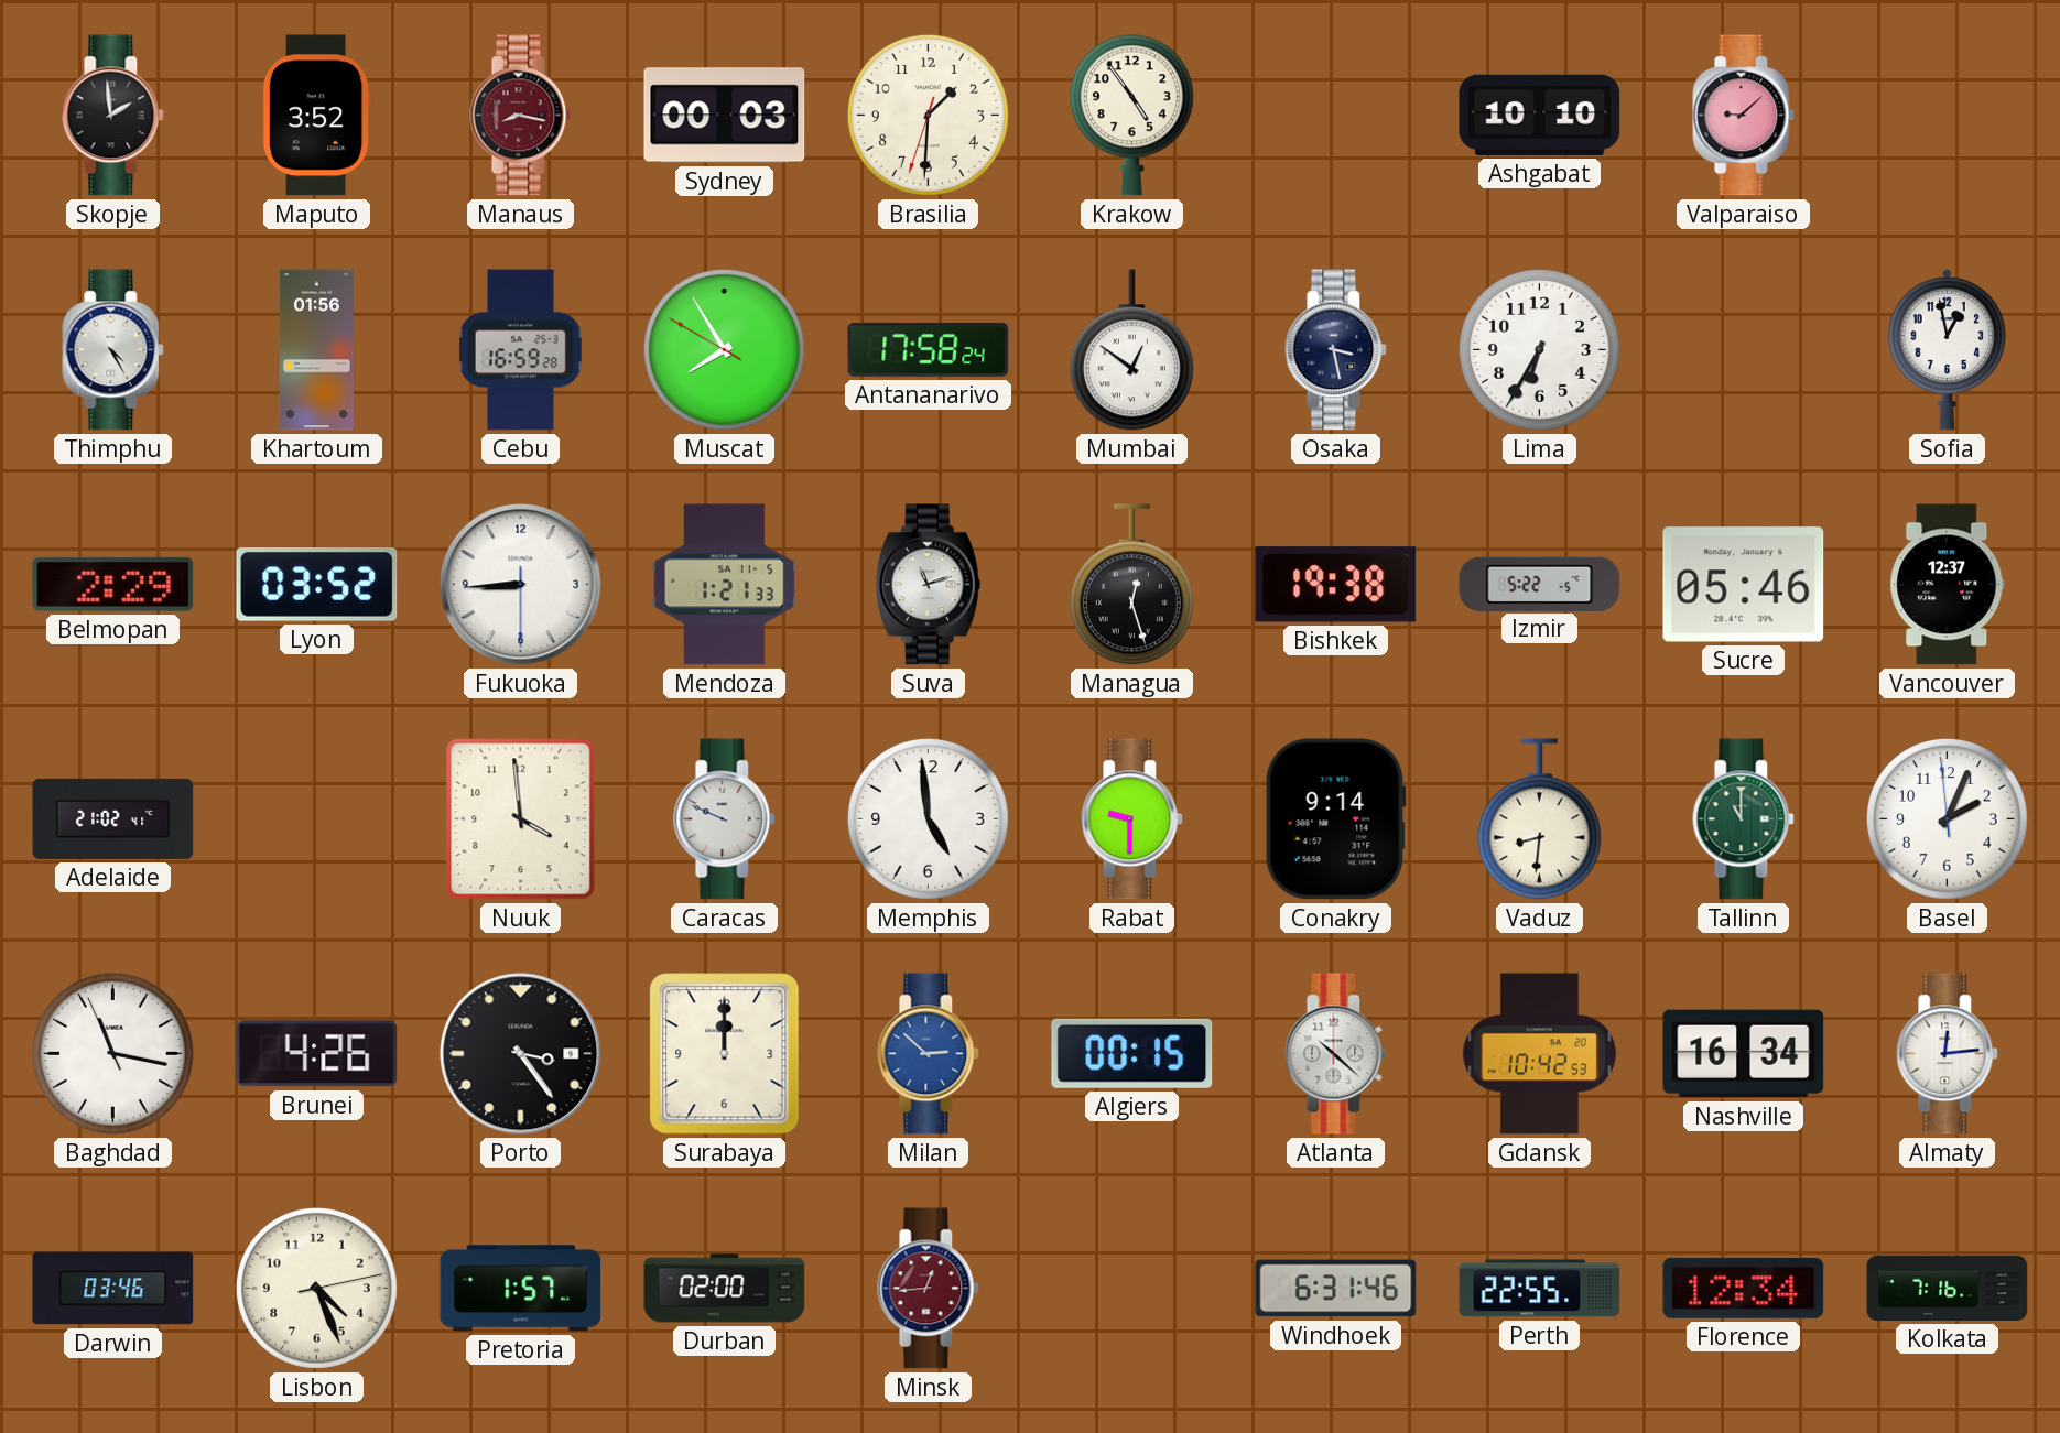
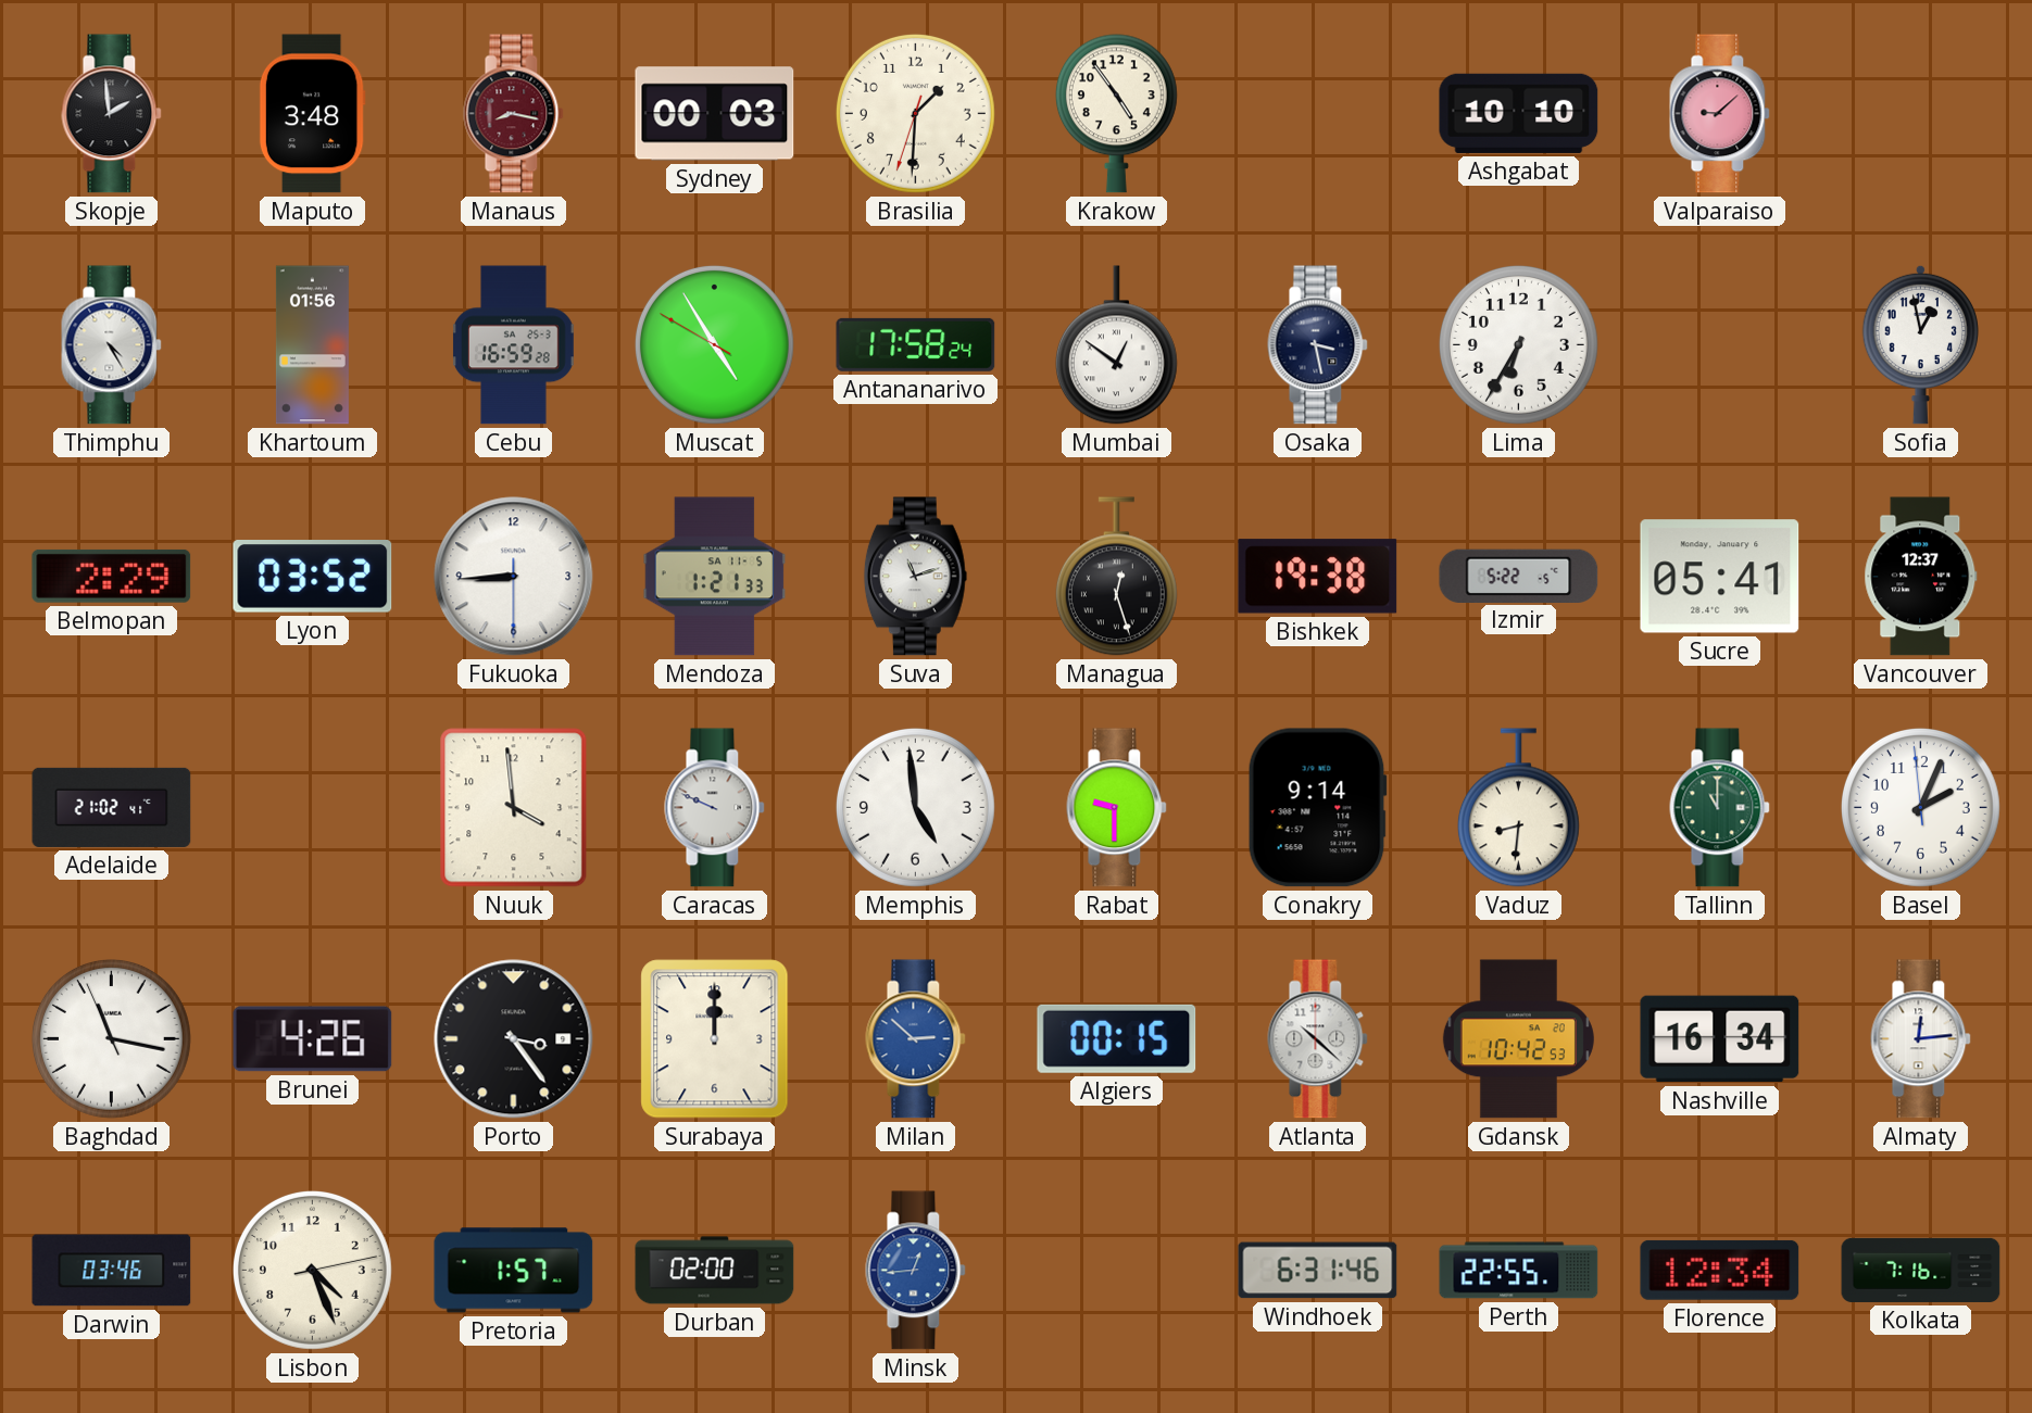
Maputo: 3:52 -> 3:48
Muscat: 7:54 -> 4:54
Sucre: 05:46 -> 05:41
Minsk dial: burgundy -> blue
